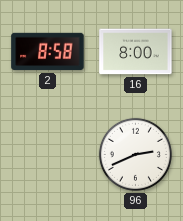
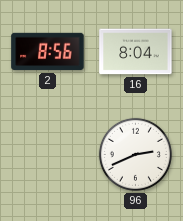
2: 8:58 -> 8:56
16: 8:00 -> 8:04
